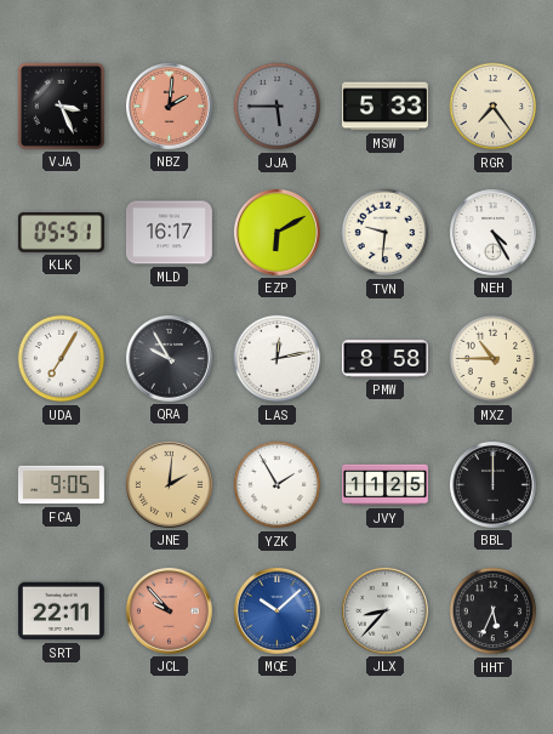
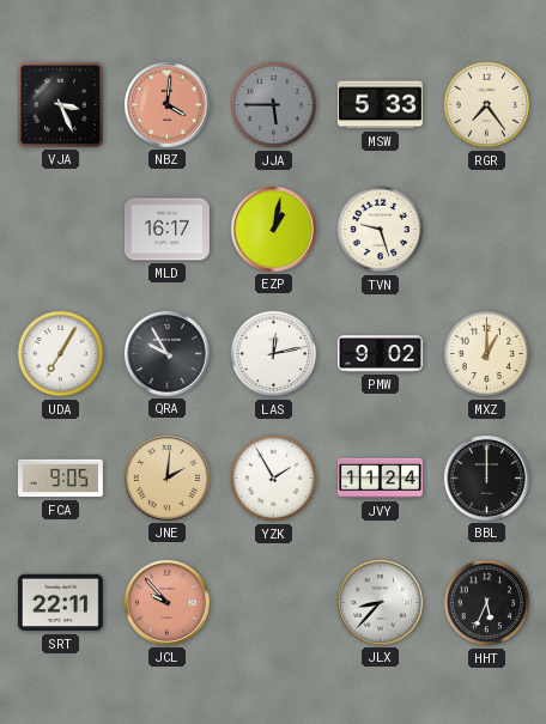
NBZ: 2:01 -> 4:01
KLK: 05:51 -> none
EZP: 6:10 -> 1:02
TVN: 9:31 -> 9:27
NEH: 4:25 -> none
PMW: 8:58 -> 9:02
MXZ: 10:45 -> 1:00
JVY: 11:25 -> 11:24
MQE: 10:08 -> none
